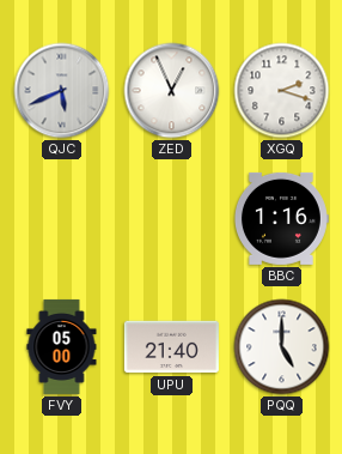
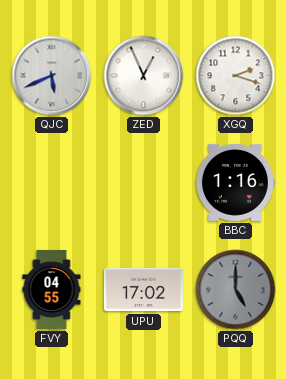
FVY: 05:00 -> 04:55
UPU: 21:40 -> 17:02
PQQ dial: white -> grey
